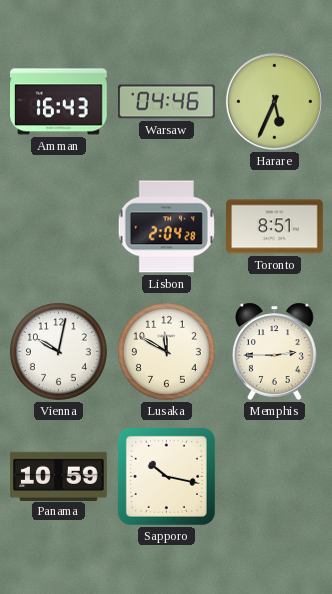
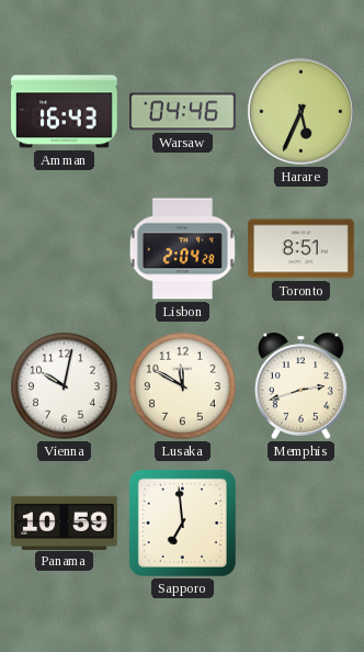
Memphis: 2:45 -> 2:42
Sapporo: 10:17 -> 6:59
